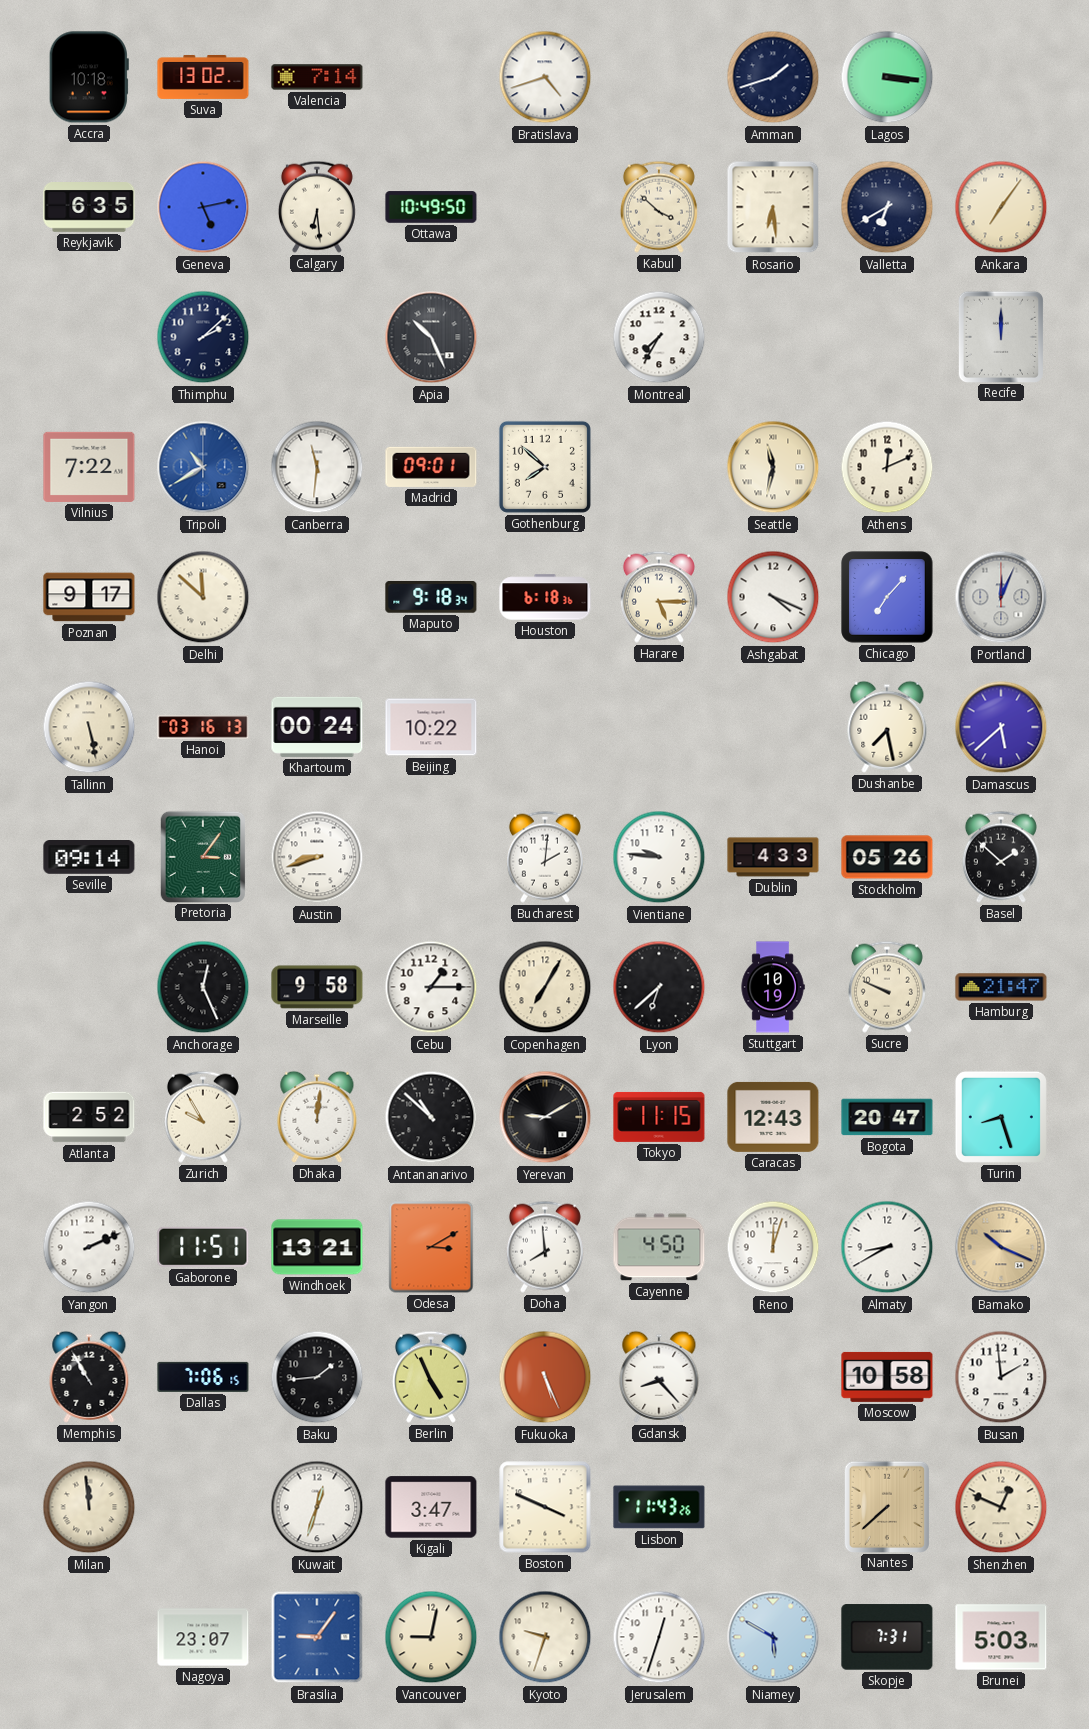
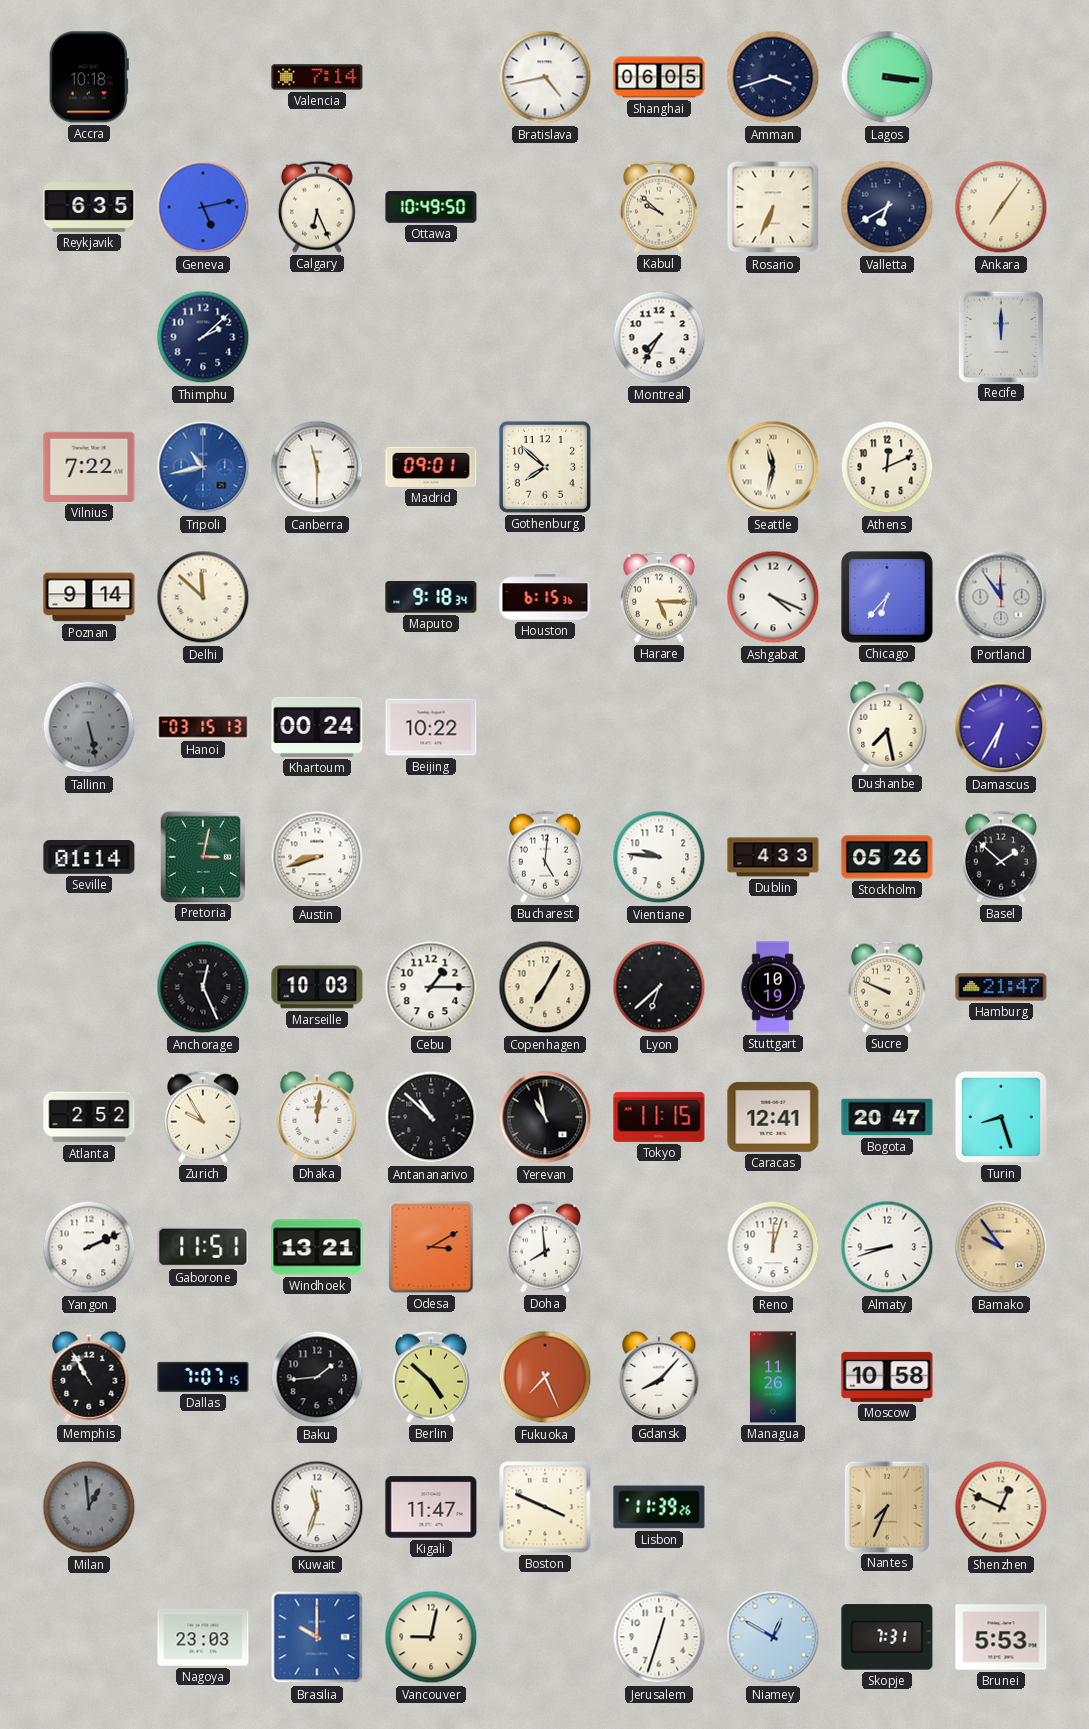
Suva: 13:02 -> none
Bratislava: 4:42 -> 4:43
Shanghai: none -> 06:05
Amman: 1:42 -> 3:42
Calgary: 6:29 -> 6:26
Kabul: 3:52 -> 9:52
Rosario: 6:29 -> 6:34
Apia: 10:26 -> none
Tripoli: 10:40 -> 10:43
Canberra: 11:31 -> 11:30
Poznan: 9:17 -> 9:14
Houston: 6:18 -> 6:15
Chicago: 7:07 -> 6:37
Portland: 12:04 -> 11:54
Tallinn dial: cream -> grey
Hanoi: 03:16 -> 03:15
Damascus: 5:38 -> 6:35
Seville: 09:14 -> 01:14
Pretoria: 3:06 -> 3:02
Bucharest: 2:01 -> 5:01
Marseille: 9:58 -> 10:03
Yerevan: 9:10 -> 10:58
Caracas: 12:43 -> 12:41
Cayenne: 4:50 -> none
Almaty: 8:40 -> 8:42
Bamako: 10:19 -> 9:54
Dallas: 7:06 -> 7:07
Berlin: 4:56 -> 4:52
Fukuoka: 5:26 -> 7:26
Gdansk: 8:23 -> 8:07
Managua: none -> 11:26
Busan: 1:59 -> none
Milan: 11:59 -> 12:59
Milan dial: cream -> grey
Kuwait: 12:33 -> 11:33
Kigali: 3:47 -> 11:47
Lisbon: 11:43 -> 11:39
Nantes: 7:38 -> 7:34
Nagoya: 23:07 -> 23:03
Brasilia: 9:06 -> 10:00
Kyoto: 9:33 -> none
Niamey: 5:50 -> 12:50
Brunei: 5:03 -> 5:53
